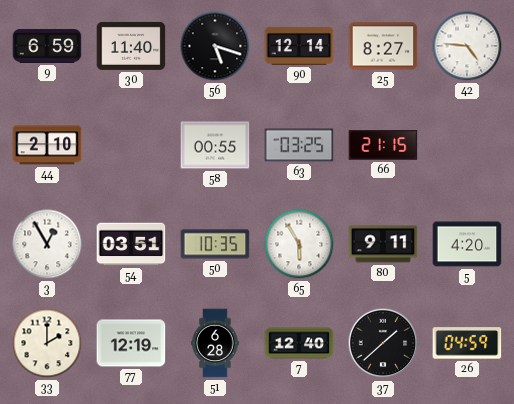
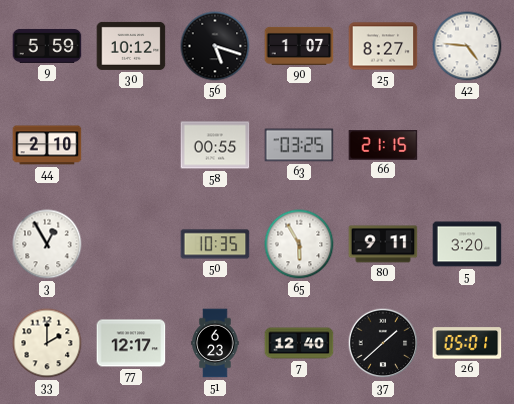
9: 6:59 -> 5:59
30: 11:40 -> 10:12
90: 12:14 -> 1:07
54: 03:51 -> none
5: 4:20 -> 3:20
77: 12:19 -> 12:17
51: 6:28 -> 6:23
26: 04:59 -> 05:01
